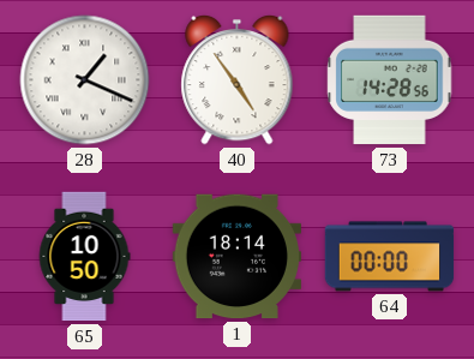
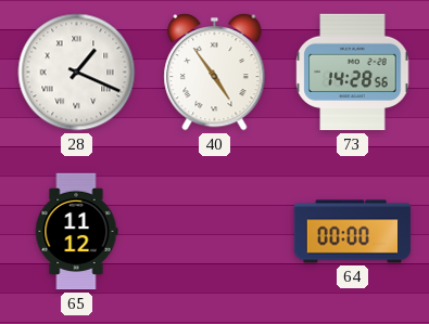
65: 10:50 -> 11:12
1: 18:14 -> none
